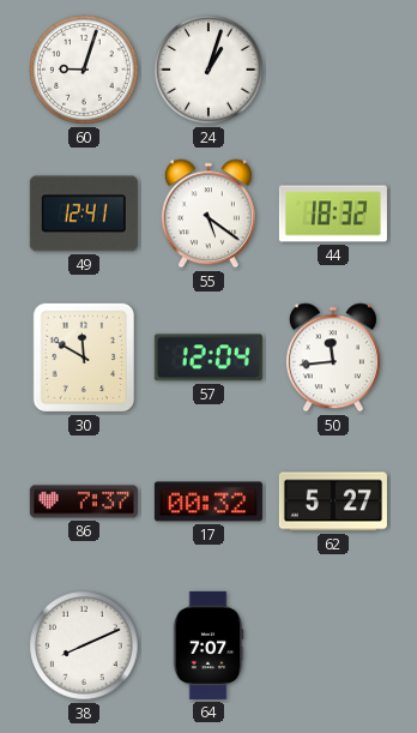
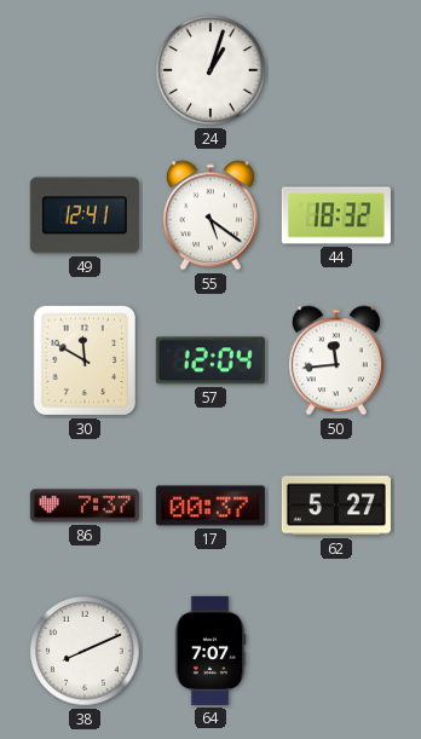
60: 9:03 -> none
17: 00:32 -> 00:37
